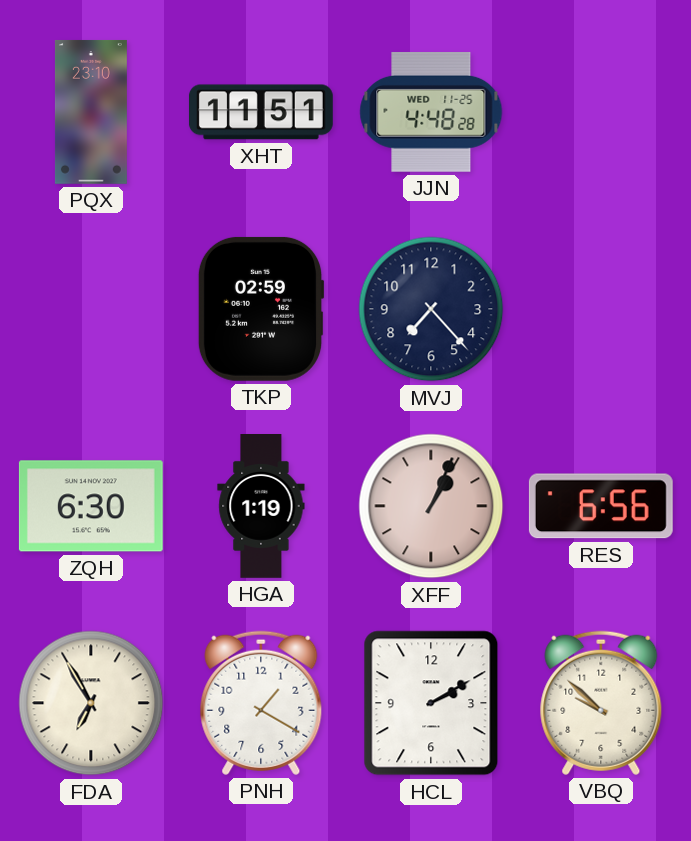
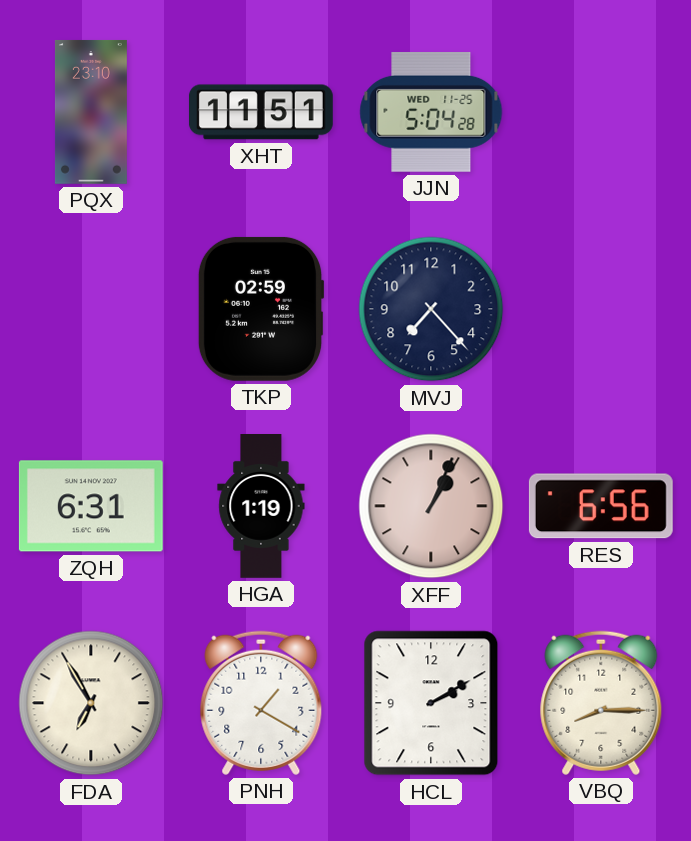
JJN: 4:48 -> 5:04
ZQH: 6:30 -> 6:31
VBQ: 9:52 -> 8:15
